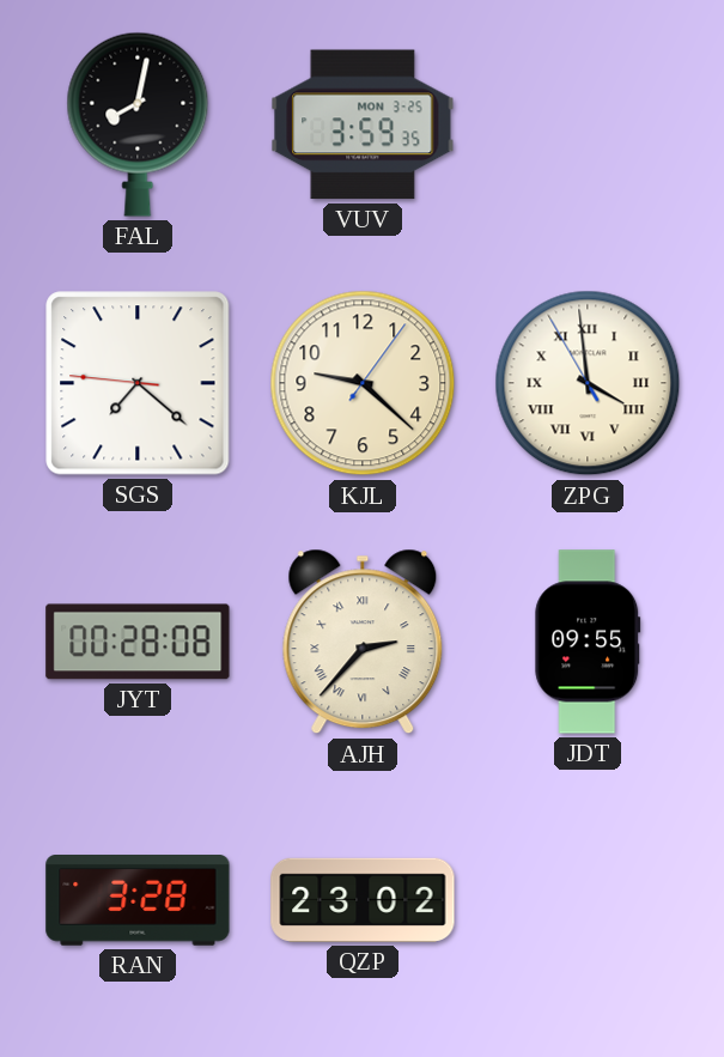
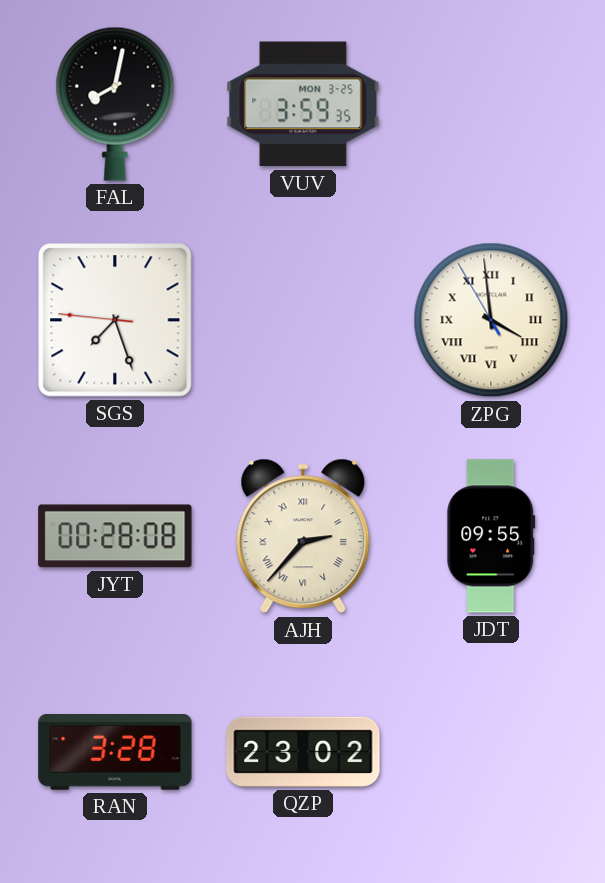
SGS: 7:21 -> 7:26
KJL: 9:22 -> none
